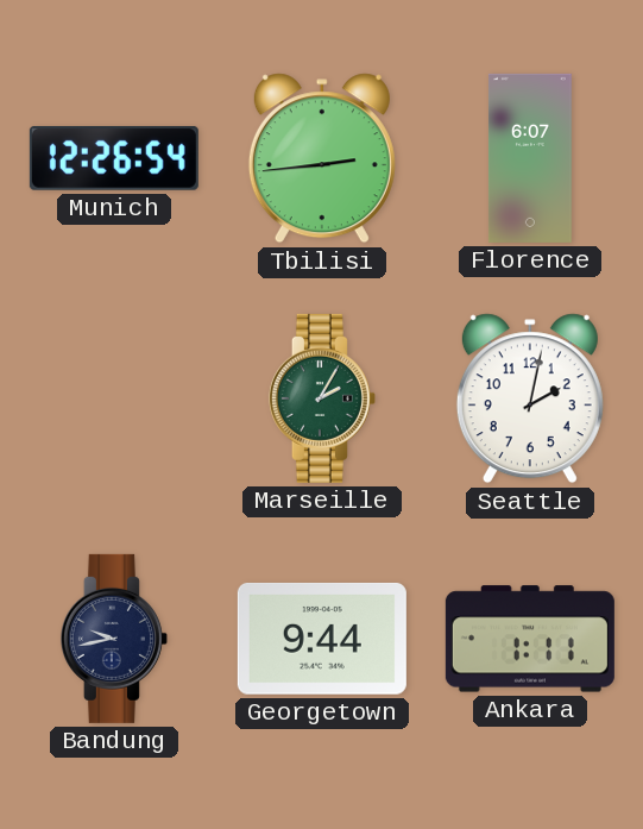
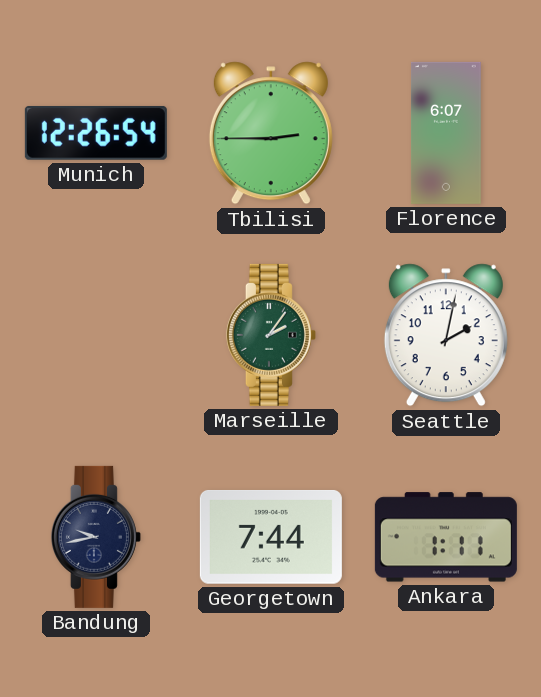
Tbilisi: 2:44 -> 2:45
Marseille: 2:05 -> 2:06
Georgetown: 9:44 -> 7:44
